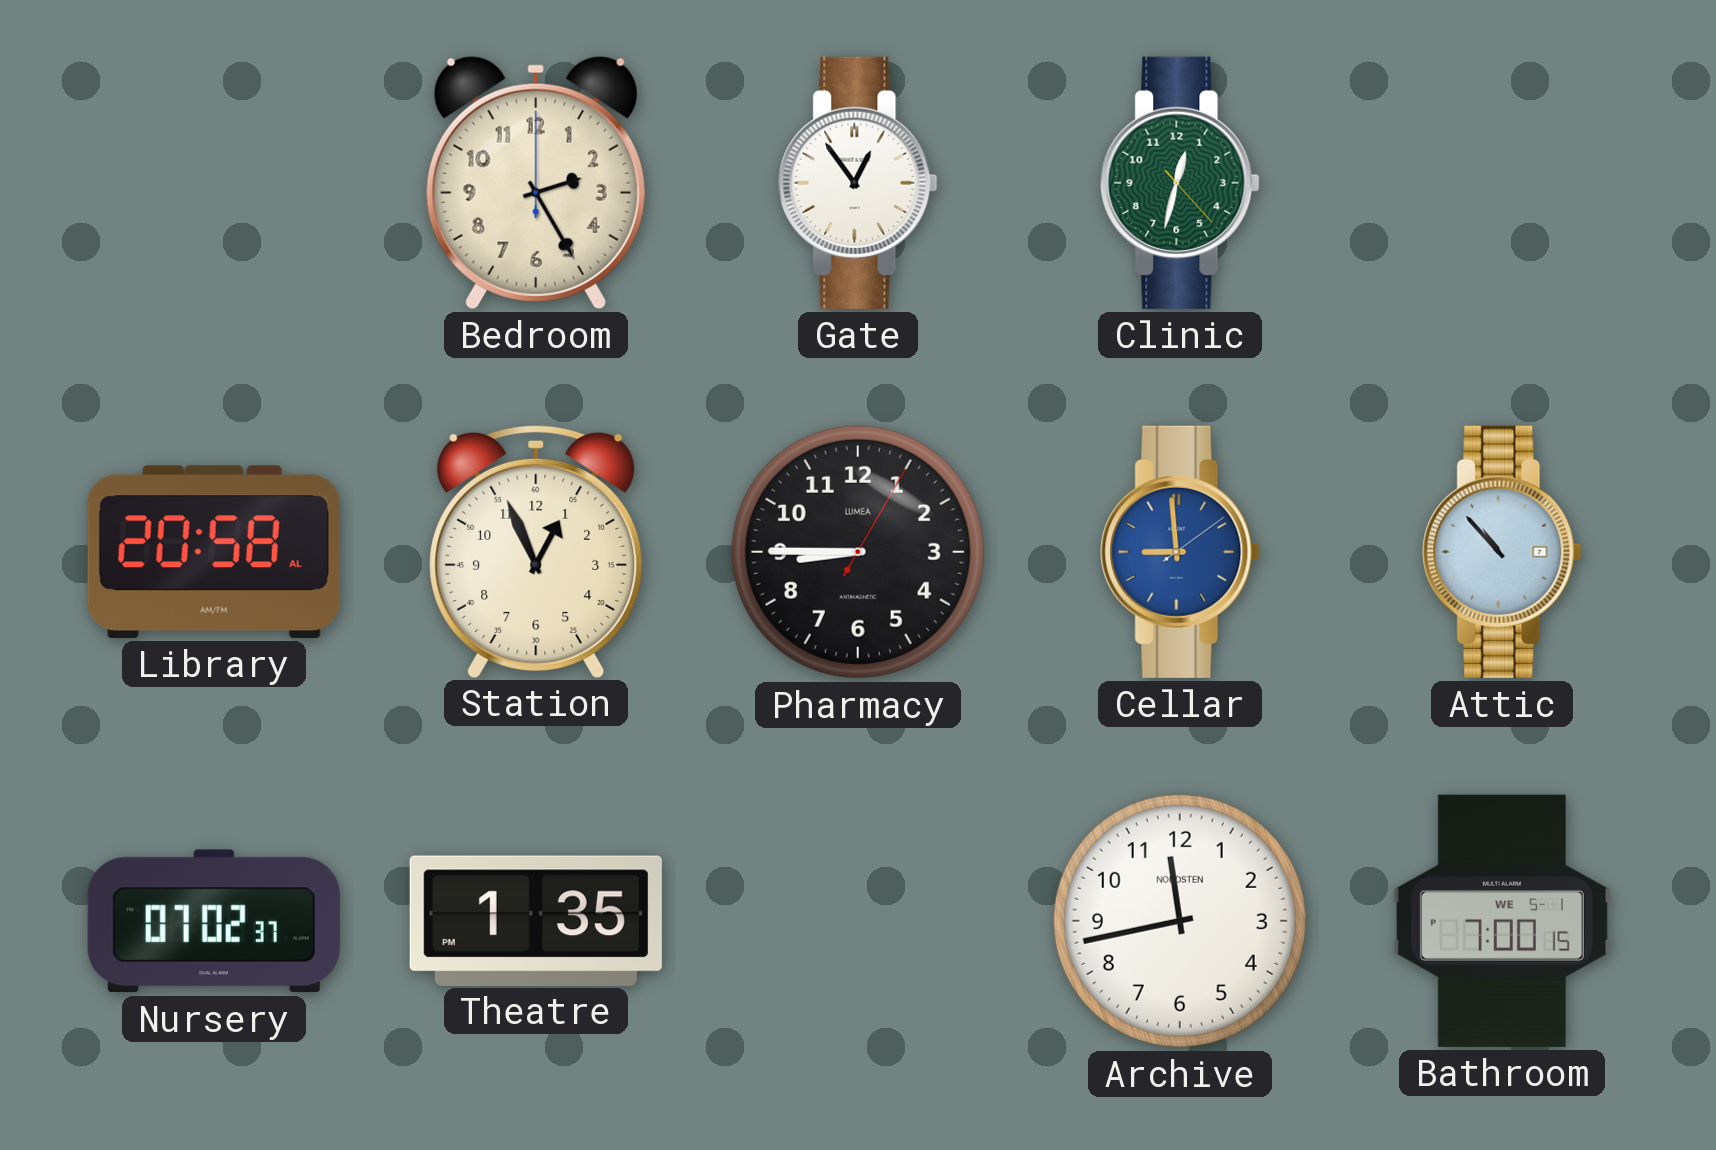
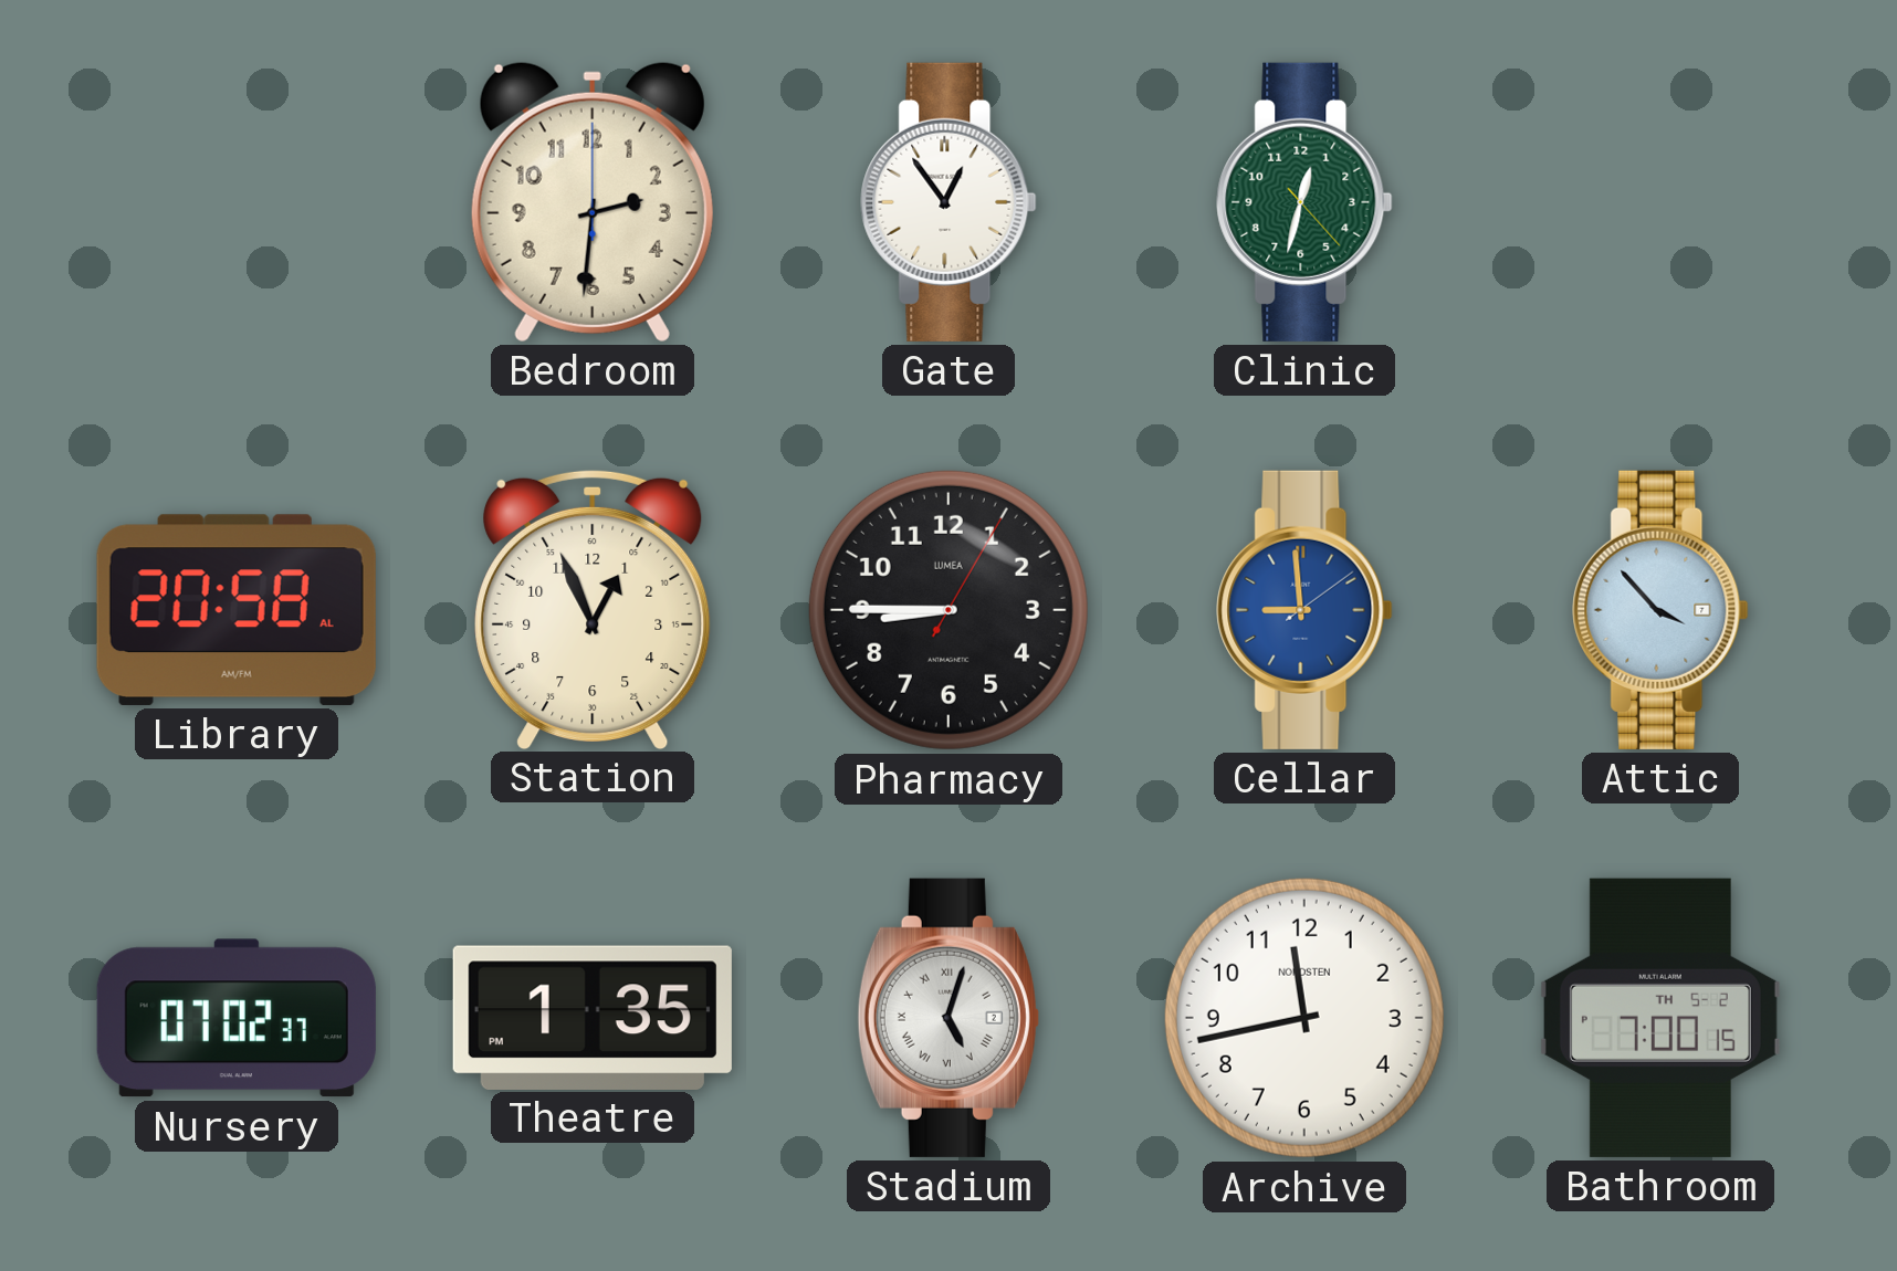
Bedroom: 2:25 -> 2:31
Attic: 10:53 -> 3:53
Stadium: none -> 5:03
Bathroom date: WE 5-1 -> TH 5-2
